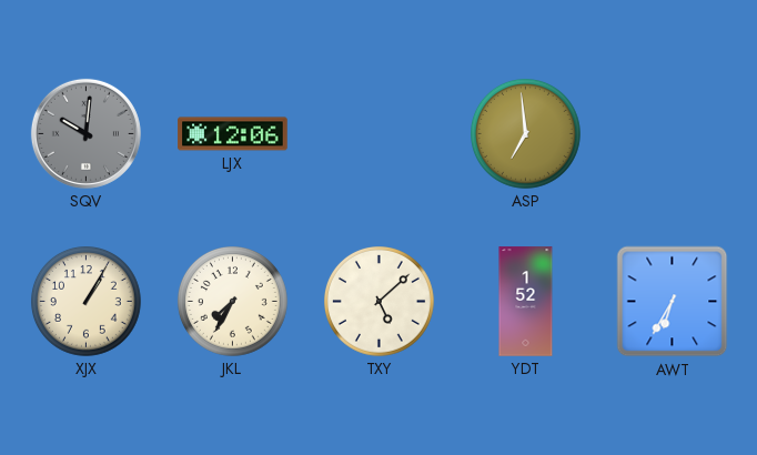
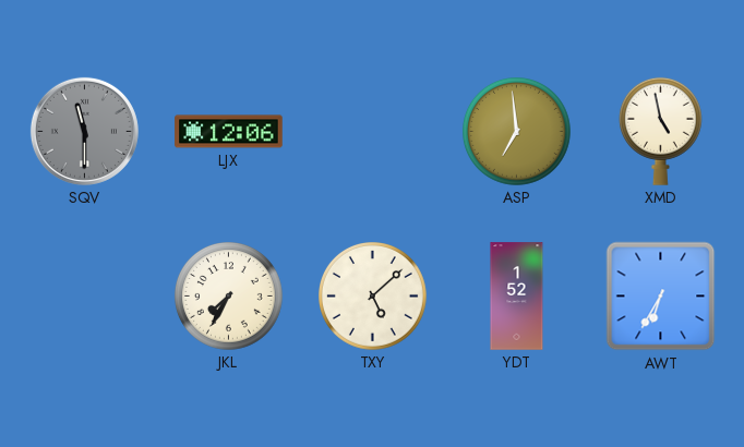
SQV: 10:01 -> 11:30
XMD: none -> 4:58
XJX: 1:05 -> none
